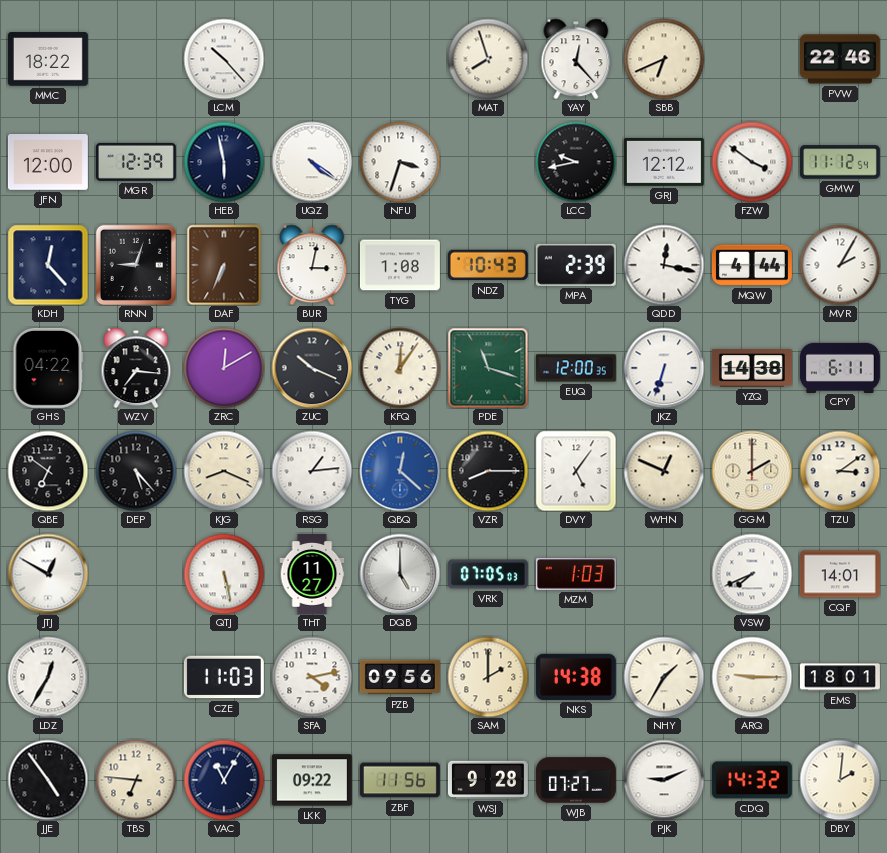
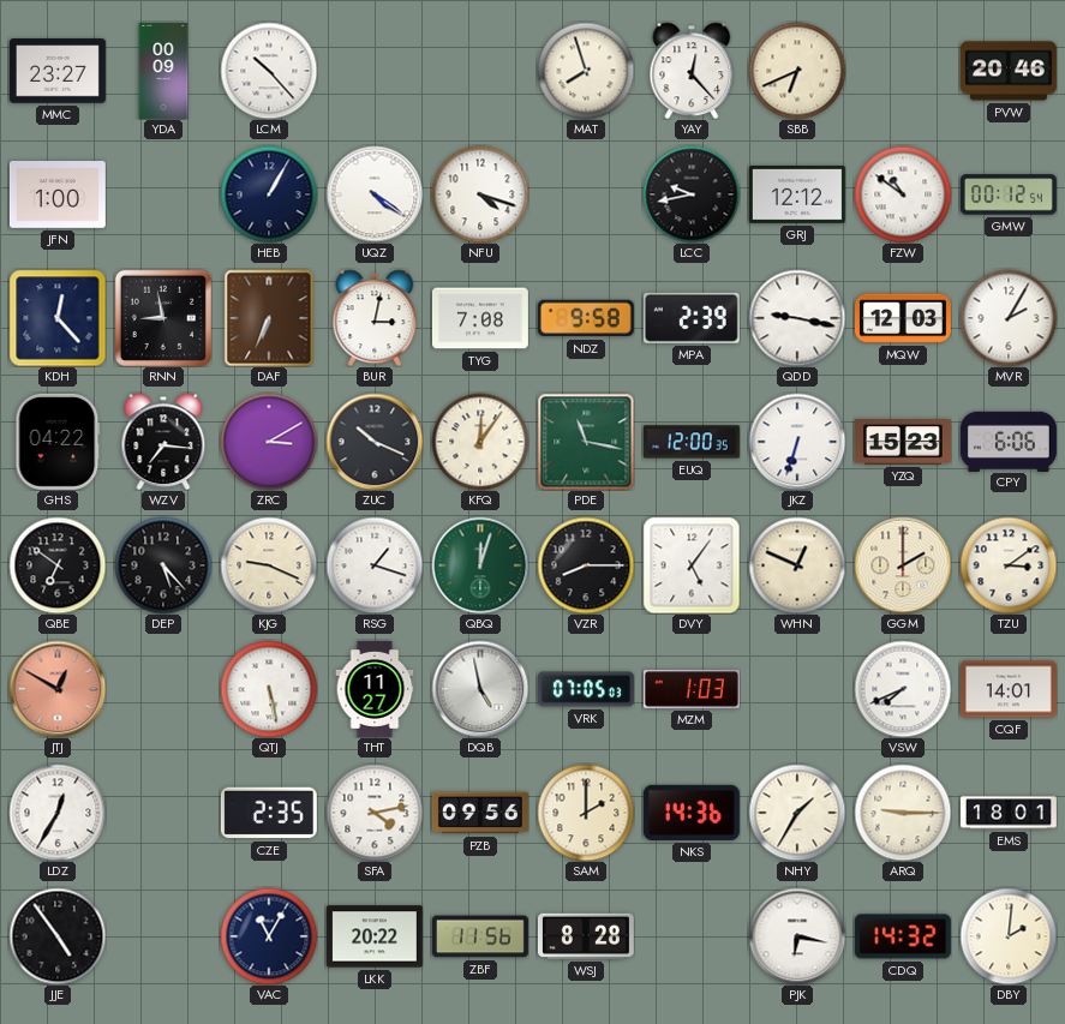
MMC: 18:22 -> 23:27
YDA: none -> 00:09
PVW: 22:46 -> 20:46
JFN: 12:00 -> 1:00
MGR: 12:39 -> none
HEB: 5:58 -> 1:05
NFU: 3:33 -> 4:18
FZW: 3:51 -> 10:51
GMW: 11:12 -> 00:12
RNN: 9:03 -> 8:58
TYG: 1:08 -> 7:08
NDZ: 10:43 -> 9:58
QDD: 12:17 -> 9:17
MQW: 4:44 -> 12:03
ZRC: 12:10 -> 3:10
PDE: 11:18 -> 11:17
YZQ: 14:38 -> 15:23
CPY: 6:11 -> 6:06
KJG: 8:19 -> 9:19
RSG: 1:14 -> 1:18
QBQ: 12:22 -> 12:03
QBQ dial: blue -> green
JTJ dial: white -> salmon
DQB: 5:00 -> 4:58
CZE: 11:03 -> 2:35
NKS: 14:38 -> 14:36
TBS: 6:46 -> none
LKK: 09:22 -> 20:22
WSJ: 9:28 -> 8:28
WJB: 07:27 -> none
PJK: 9:11 -> 6:17
